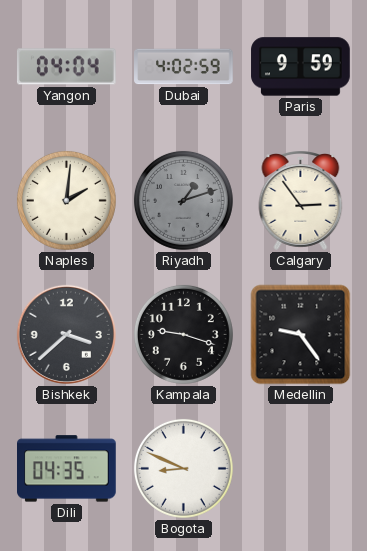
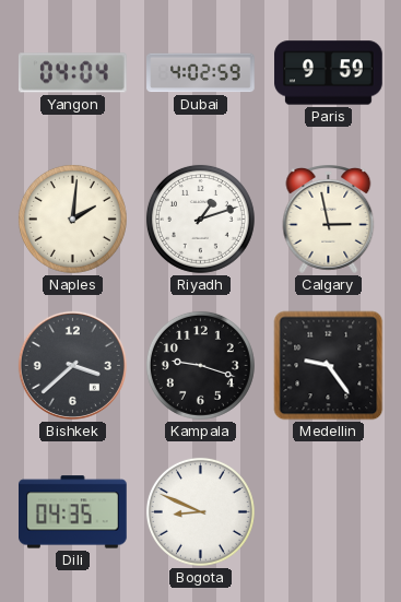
Riyadh dial: grey -> white
Calgary: 2:54 -> 2:58
